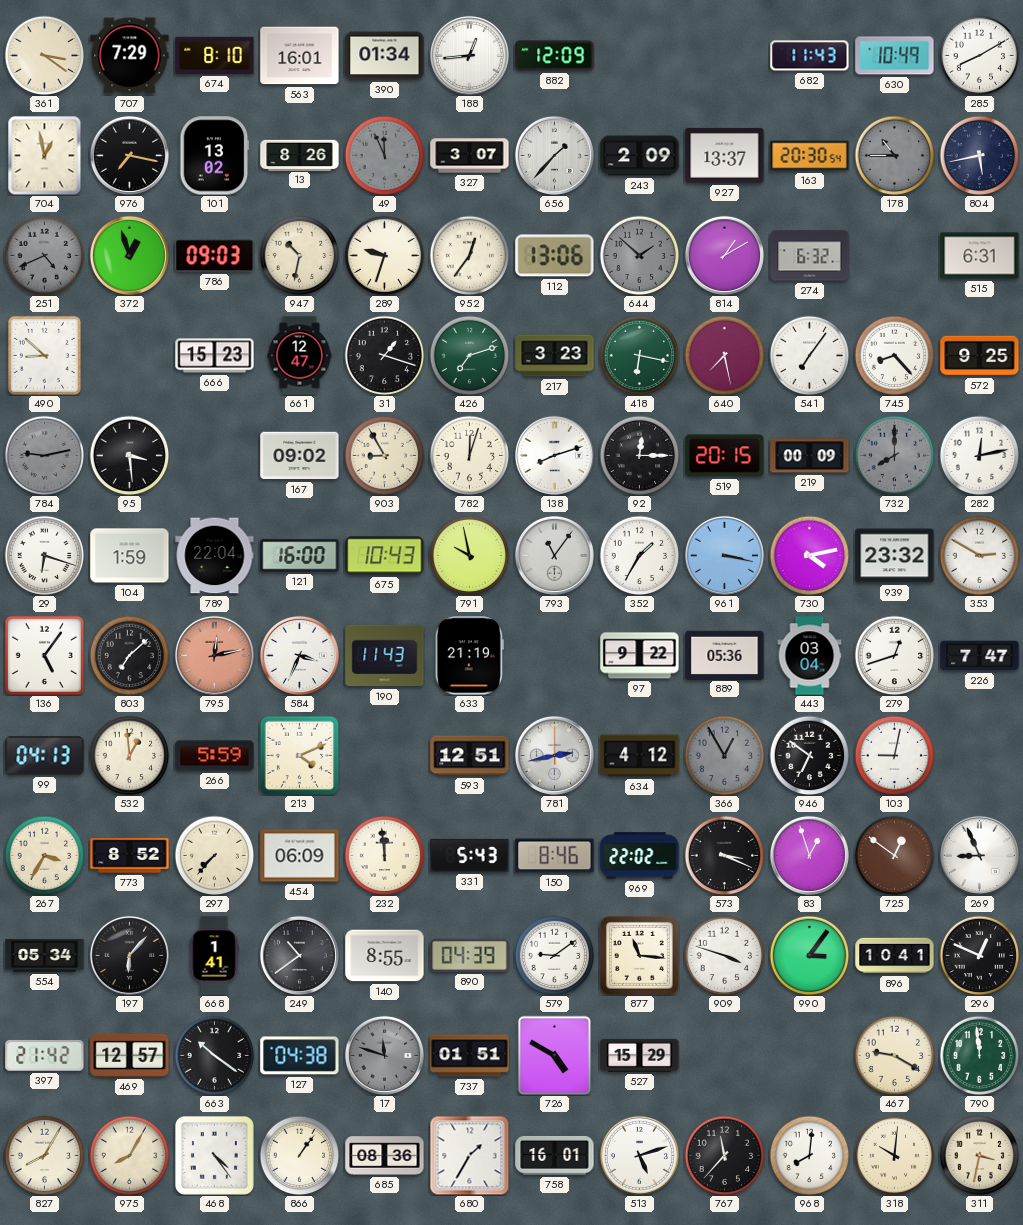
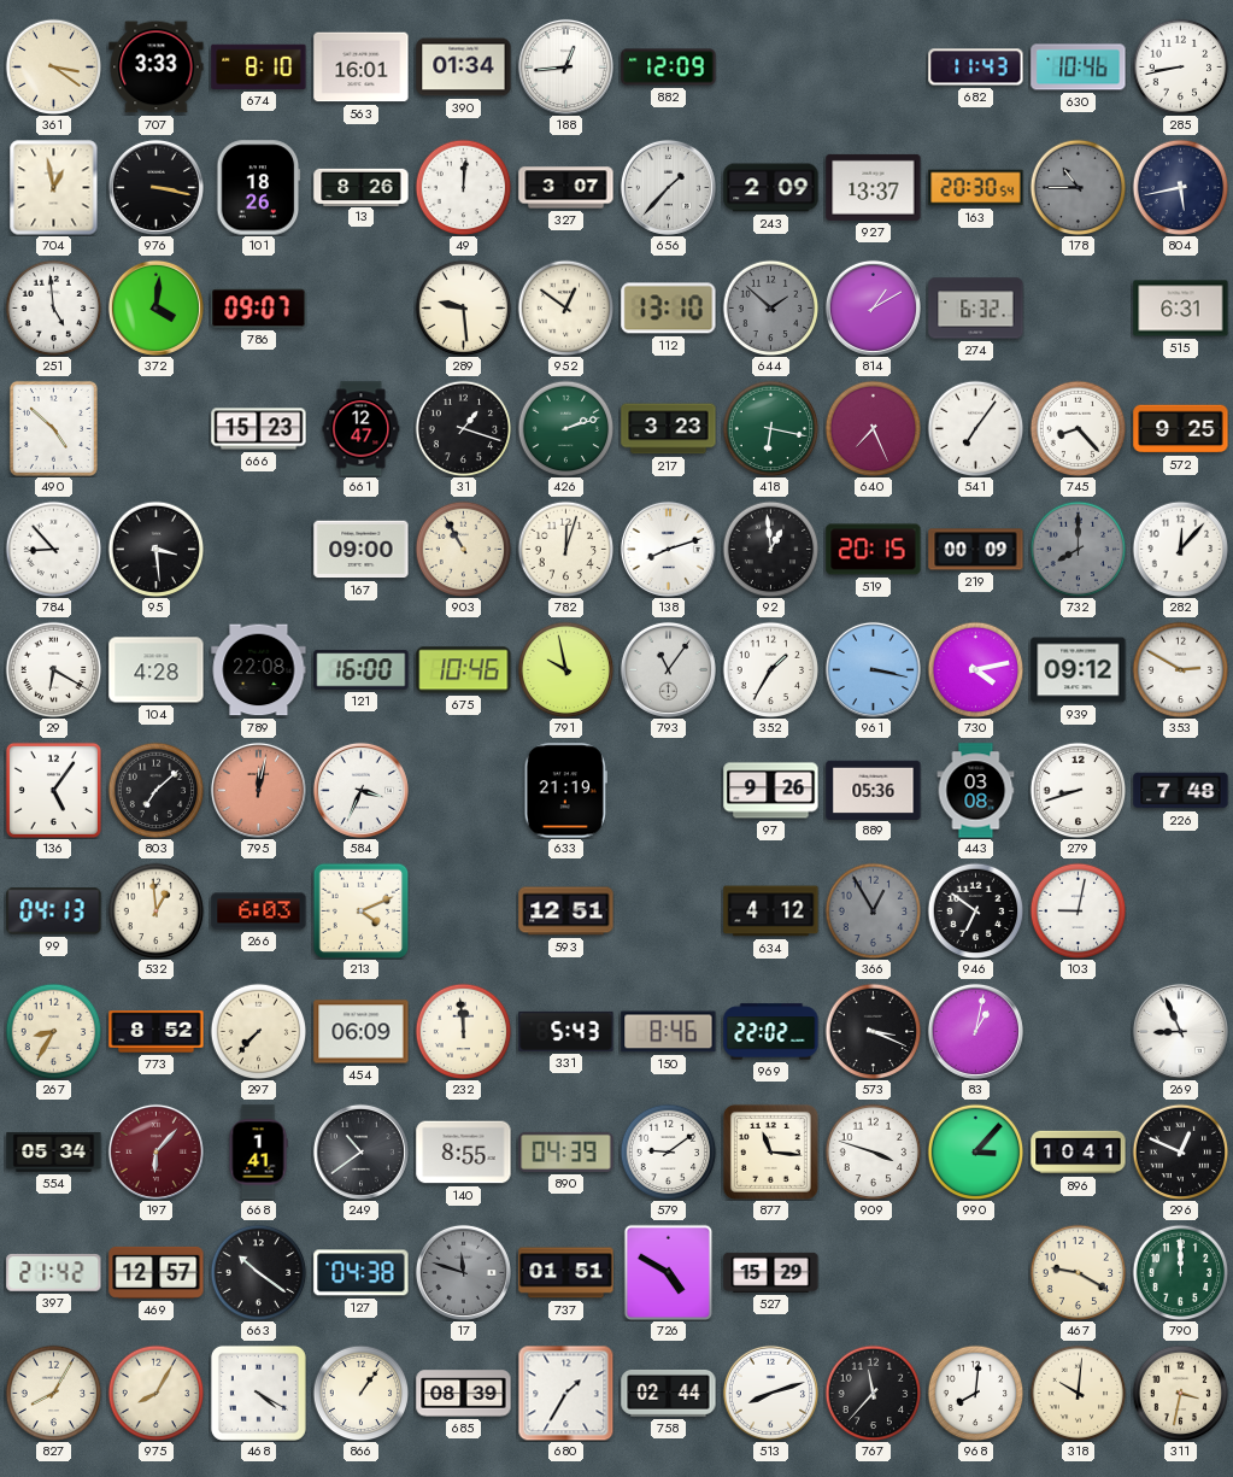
707: 7:29 -> 3:33
630: 10:49 -> 10:46
285: 8:10 -> 8:43
976: 7:17 -> 3:17
101: 13:02 -> 18:26
49: 11:56 -> 12:01
49 dial: grey -> white
251: 4:41 -> 4:59
251 dial: grey -> white
372: 12:57 -> 4:01
786: 09:03 -> 09:07
947: 10:32 -> none
289: 9:33 -> 9:29
952: 12:36 -> 12:51
112: 13:06 -> 13:10
490: 8:52 -> 4:52
426: 7:12 -> 2:12
640: 7:28 -> 7:26
784: 9:13 -> 8:53
784 dial: grey -> white
167: 09:02 -> 09:00
903: 8:55 -> 10:55
92: 12:15 -> 12:59
282: 12:13 -> 12:07
29: 6:18 -> 6:20
104: 1:59 -> 4:28
789: 22:04 -> 22:08
675: 10:43 -> 10:46
939: 23:32 -> 09:12
795: 12:13 -> 12:02
190: 11:43 -> none
97: 9:22 -> 9:26
443: 03:04 -> 03:08
279: 12:42 -> 8:42
226: 7:47 -> 7:48
266: 5:59 -> 6:03
781: 2:43 -> none
267: 3:35 -> 8:35
83: 12:57 -> 1:02
725: 12:51 -> none
197 dial: black -> burgundy
990: 3:06 -> 3:07
790: 11:59 -> 12:00
468: 4:24 -> 4:20
685: 08:36 -> 08:39
758: 16:01 -> 02:44
513: 5:12 -> 8:12
